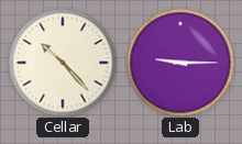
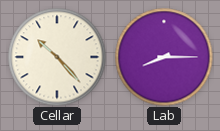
Lab: 9:15 -> 8:15
